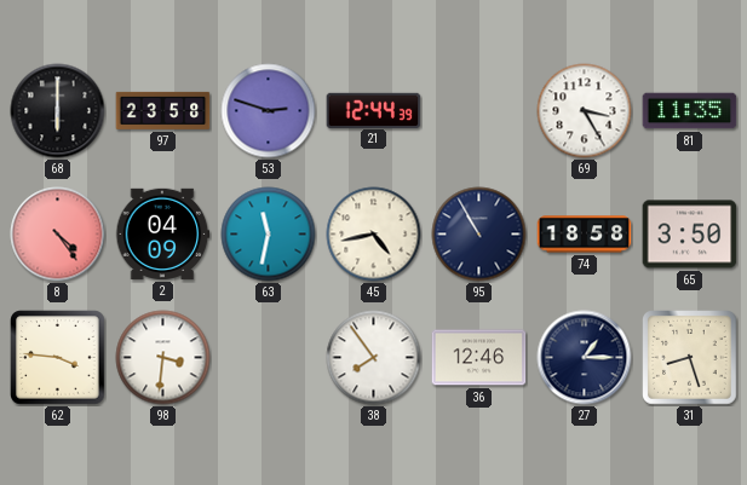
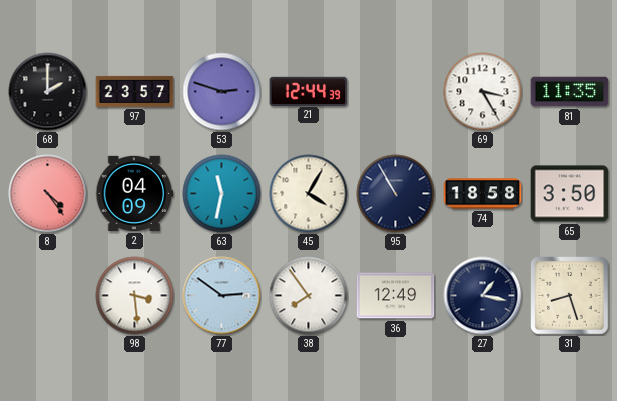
68: 6:00 -> 2:00
97: 23:58 -> 23:57
45: 4:43 -> 4:05
62: 3:46 -> none
98: 3:31 -> 3:29
77: none -> 2:51
36: 12:46 -> 12:49
27: 1:15 -> 1:17
